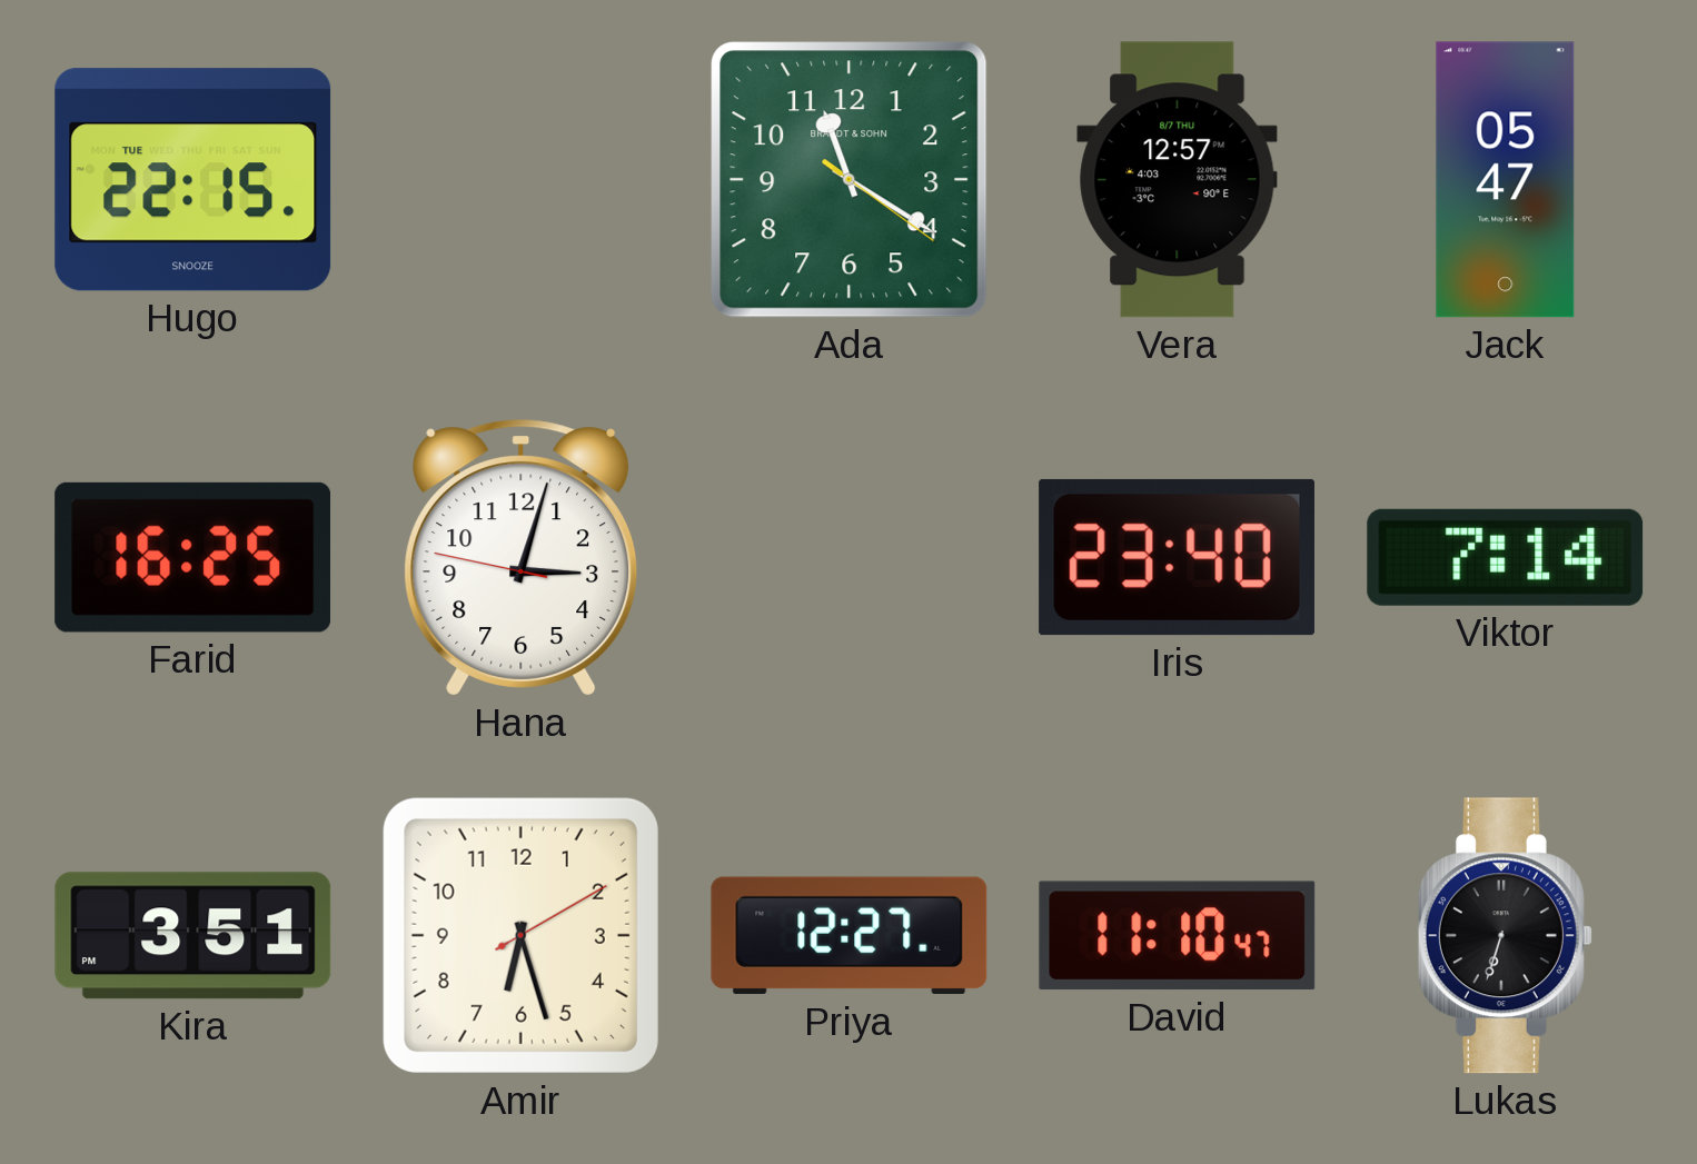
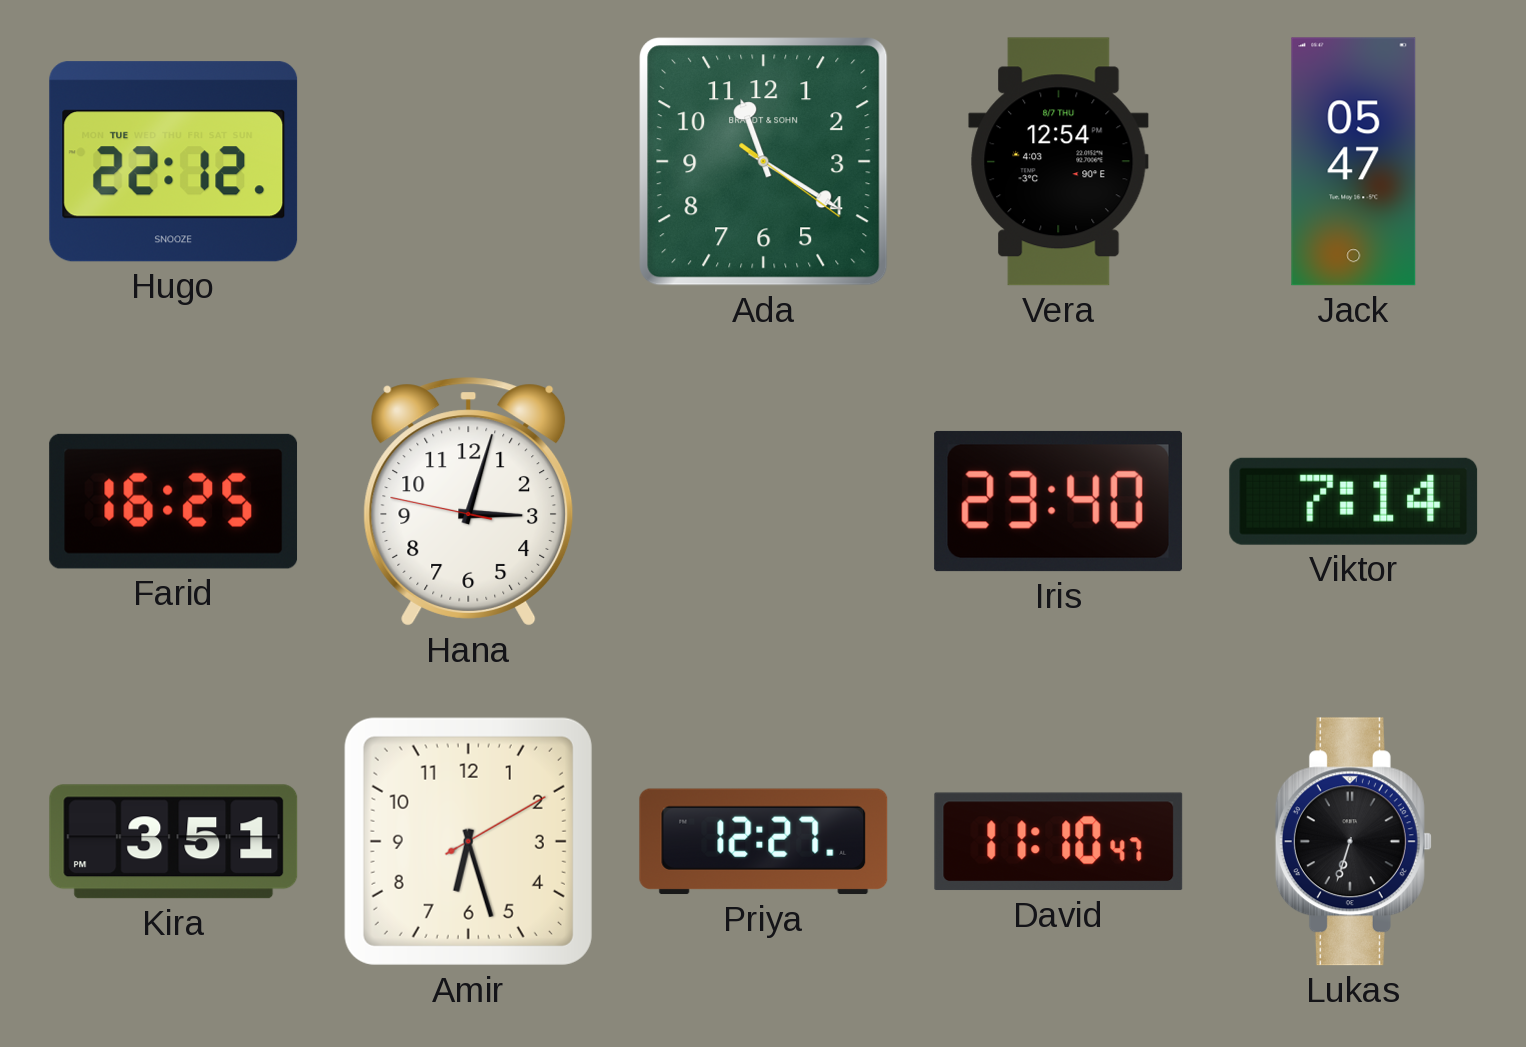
Hugo: 22:15 -> 22:12
Vera: 12:57 -> 12:54
